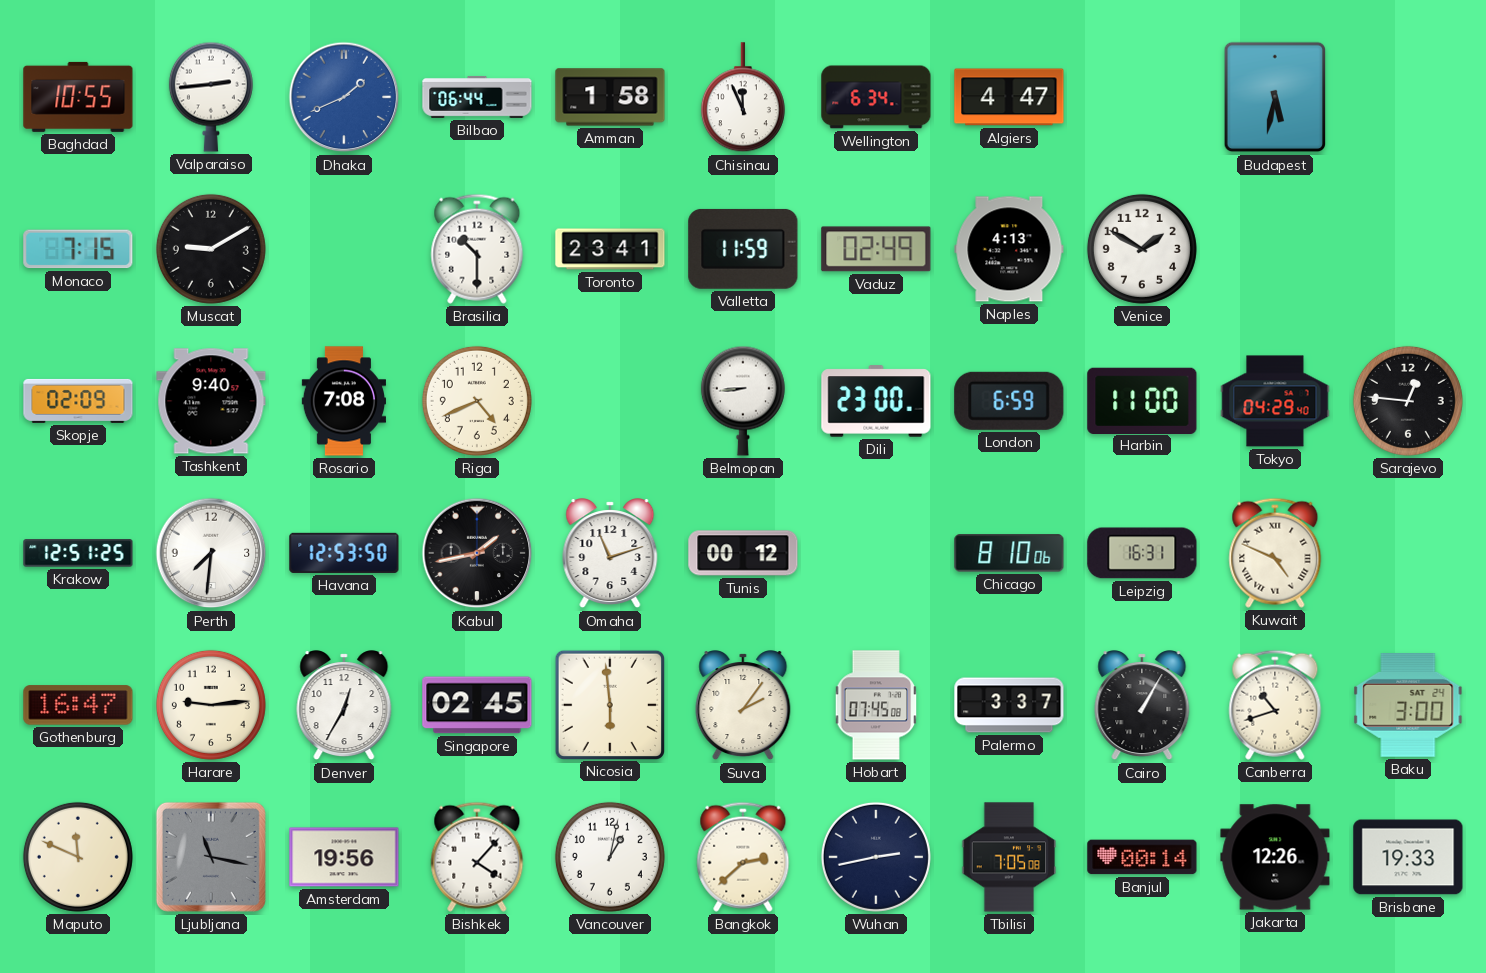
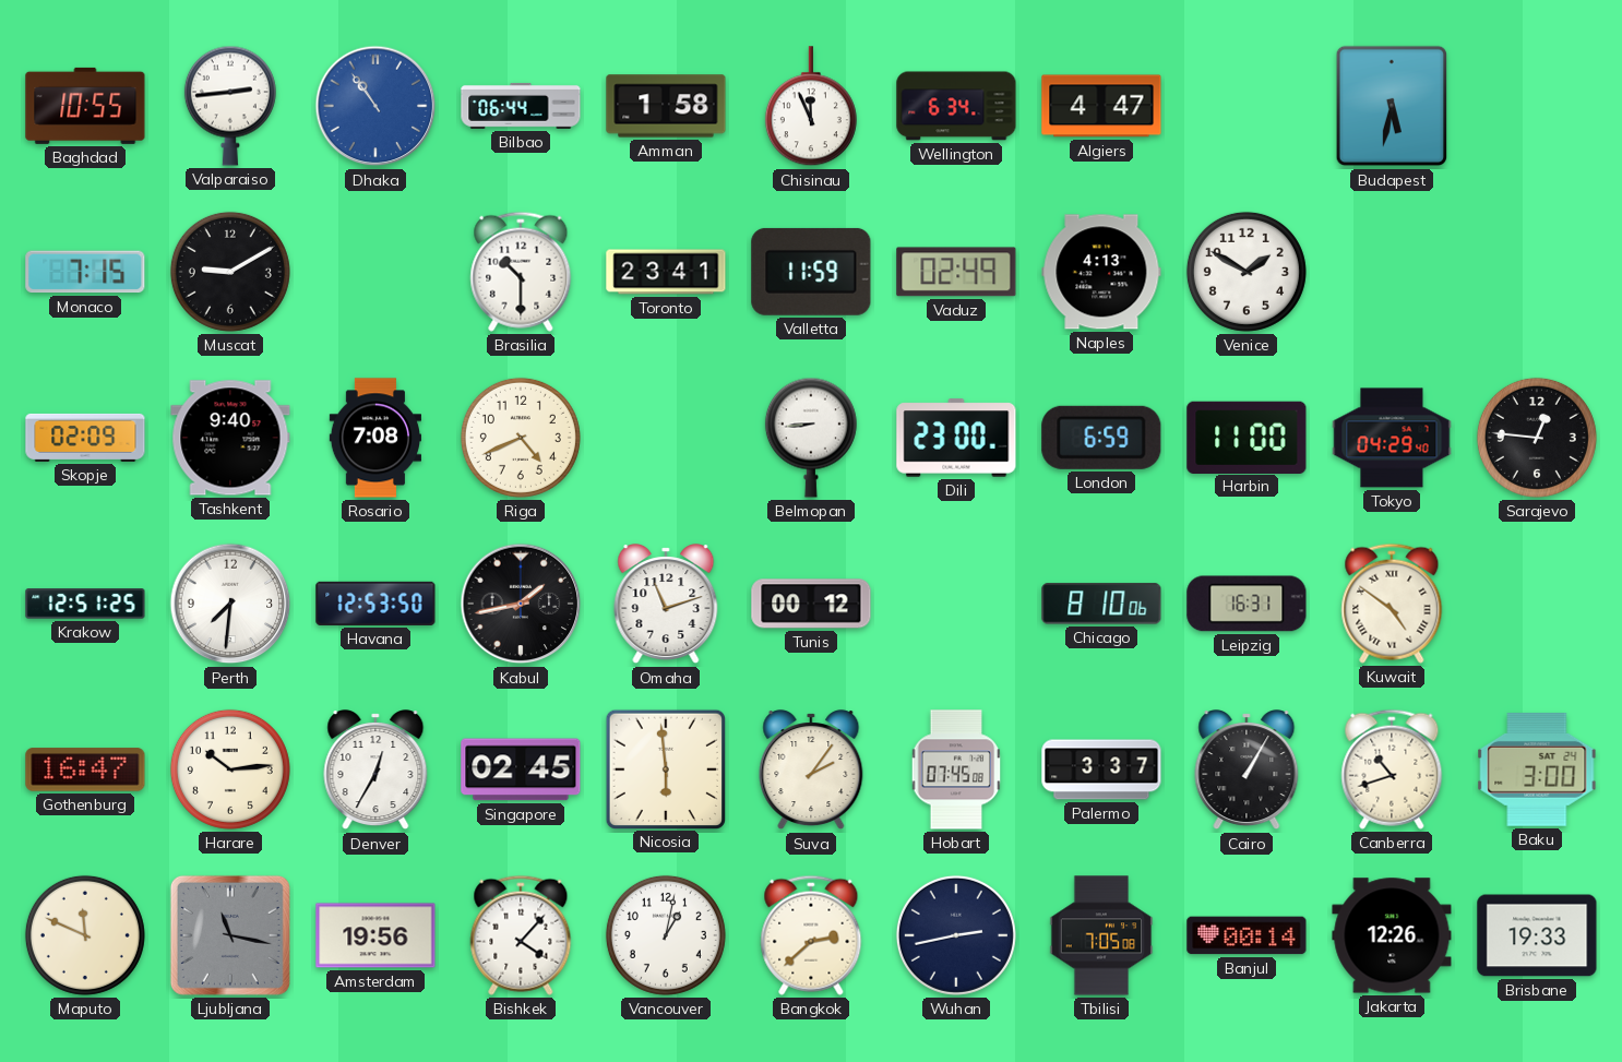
Dhaka: 1:41 -> 10:54
Kuwait: 4:49 -> 4:51
Harare: 9:14 -> 10:14
